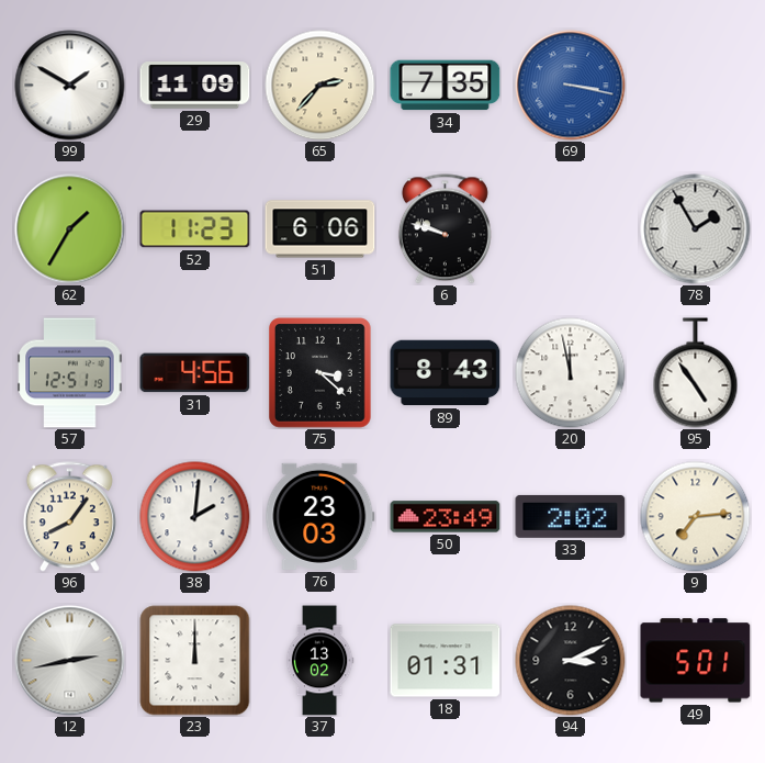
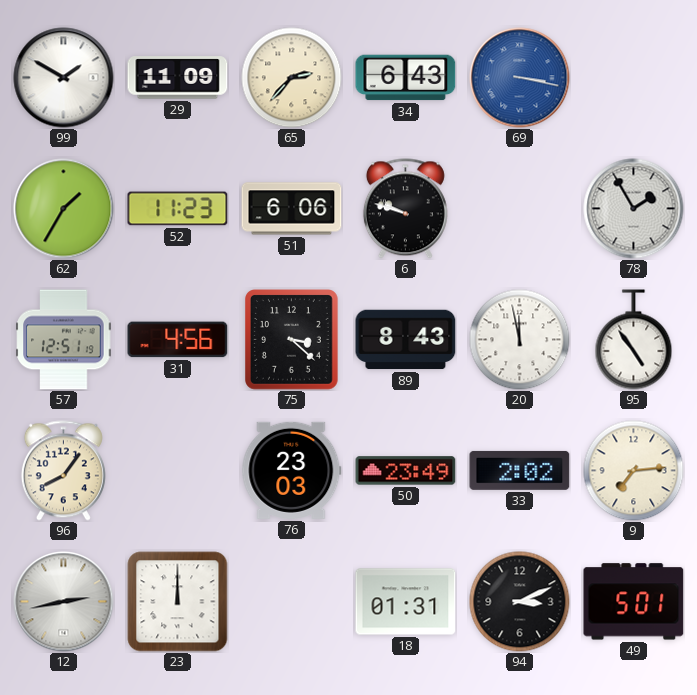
34: 7:35 -> 6:43
38: 2:01 -> none
37: 13:02 -> none
